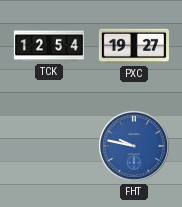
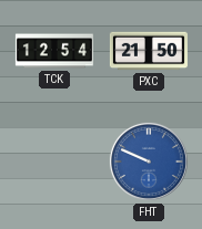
PXC: 19:27 -> 21:50
FHT: 9:47 -> 9:49
